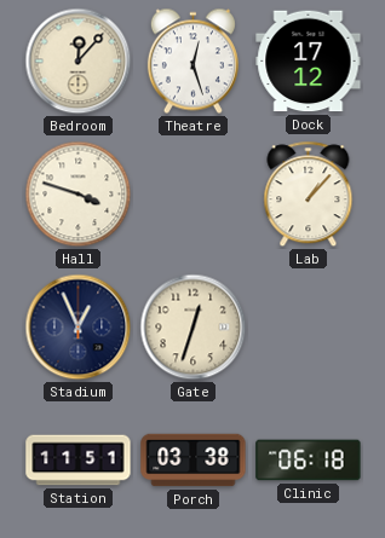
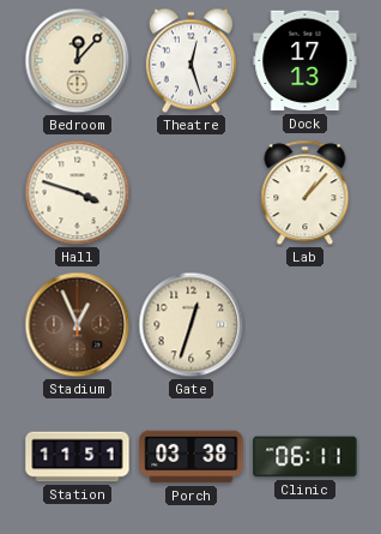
Dock: 17:12 -> 17:13
Stadium dial: navy -> brown
Clinic: 06:18 -> 06:11
